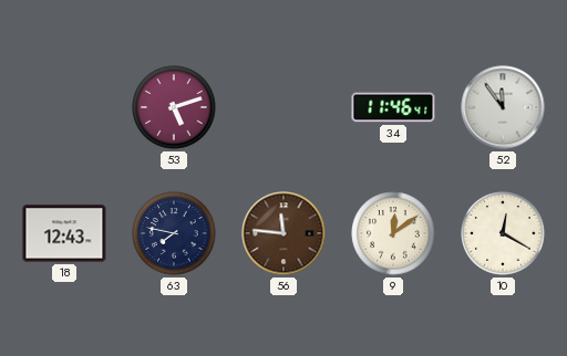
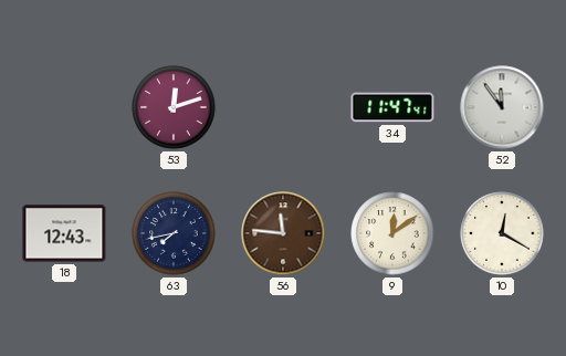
53: 5:12 -> 12:12
34: 11:46 -> 11:47
63: 7:47 -> 7:43
